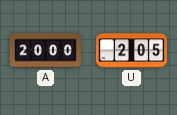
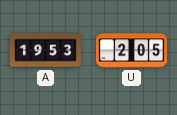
A: 20:00 -> 19:53
